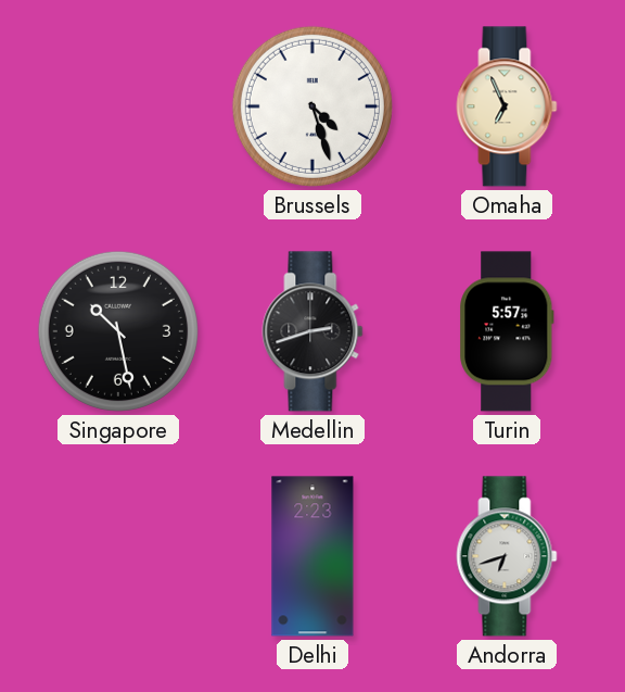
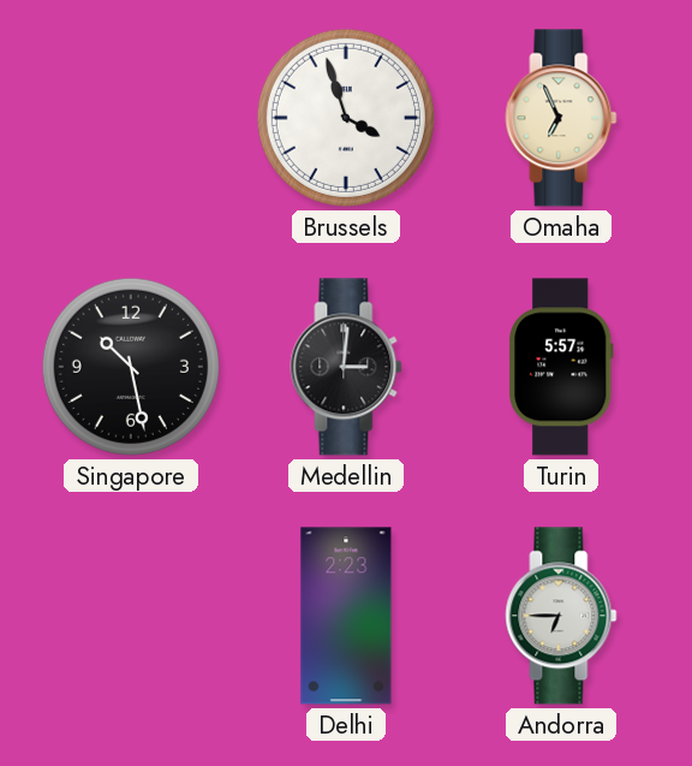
Brussels: 4:27 -> 3:57
Medellin: 2:42 -> 3:01
Andorra: 6:42 -> 6:45
